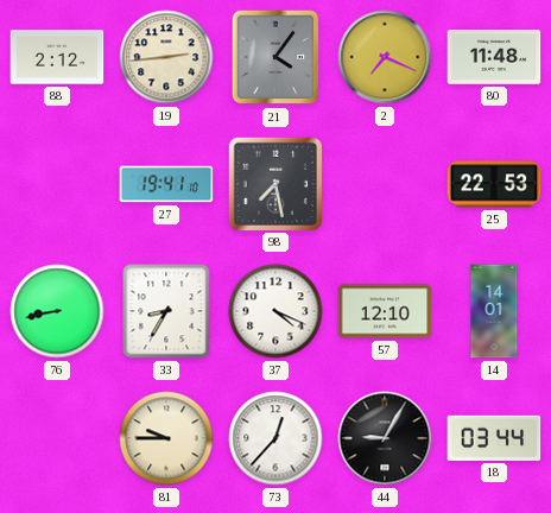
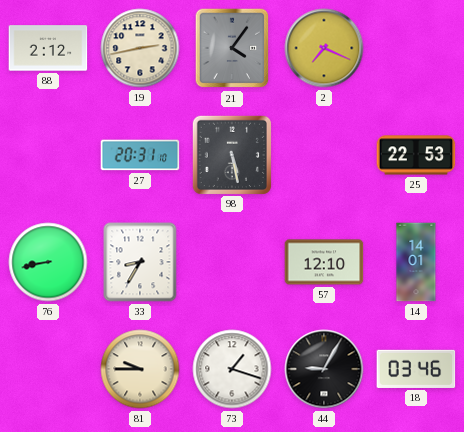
19: 2:44 -> 2:43
80: 11:48 -> none
27: 19:41 -> 20:31
98: 7:28 -> 5:28
37: 4:19 -> none
73: 12:37 -> 1:18
18: 03:44 -> 03:46
